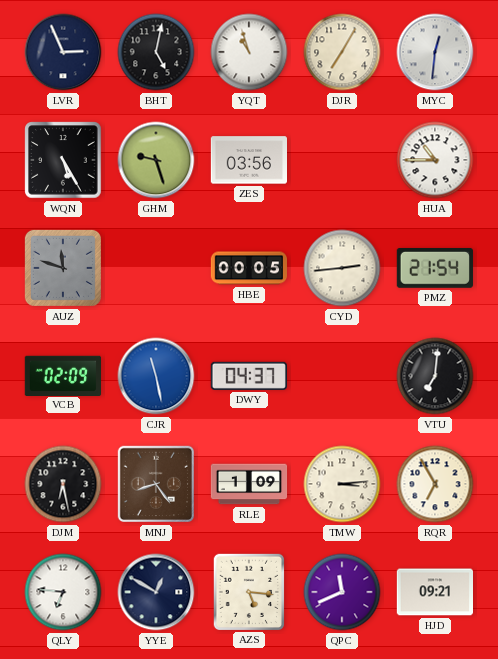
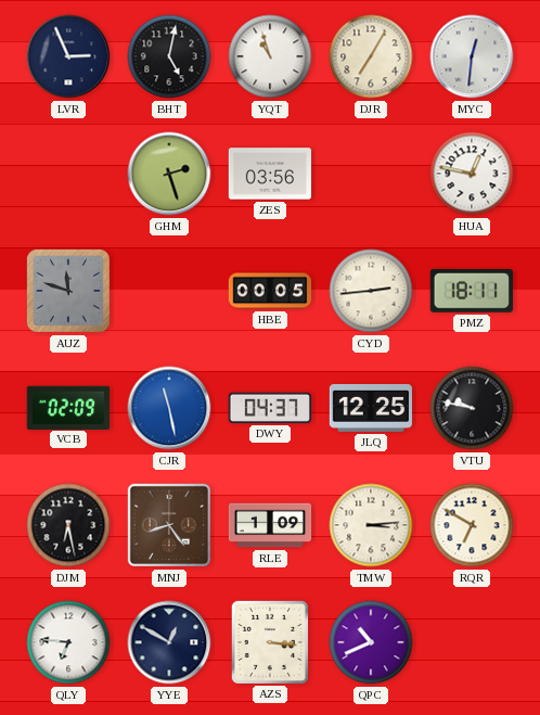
WQN: 5:25 -> none
GHM: 9:27 -> 2:27
HUA: 10:45 -> 12:47
PMZ: 21:54 -> 18:11
JLQ: none -> 12:25
VTU: 7:01 -> 9:47
RQR: 6:55 -> 6:50
AZS: 5:16 -> 3:16
QPC: 11:41 -> 10:41
HJD: 09:21 -> none
